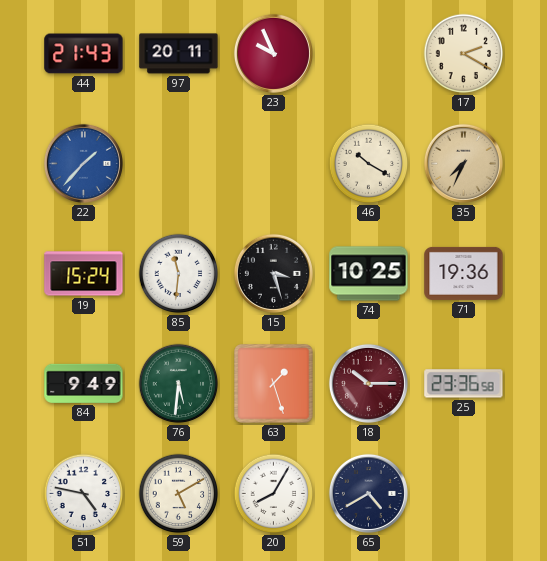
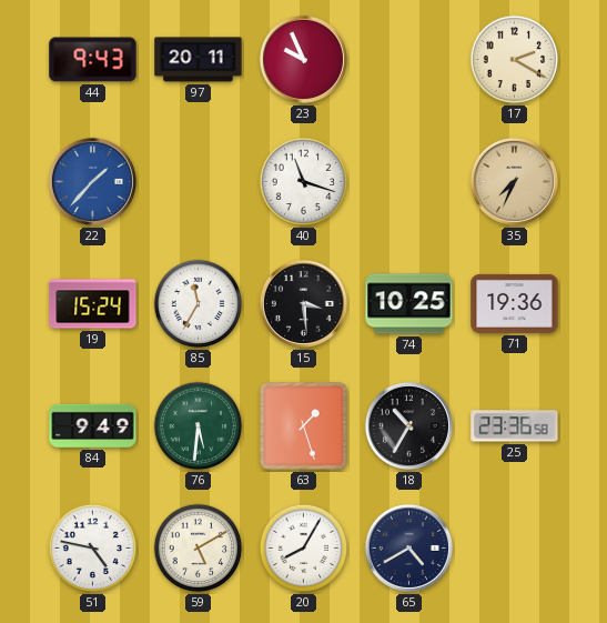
44: 21:43 -> 9:43
40: none -> 11:18
46: 10:20 -> none
85: 11:31 -> 11:35
15: 3:27 -> 3:29
18: 10:15 -> 10:35
18 dial: burgundy -> black
